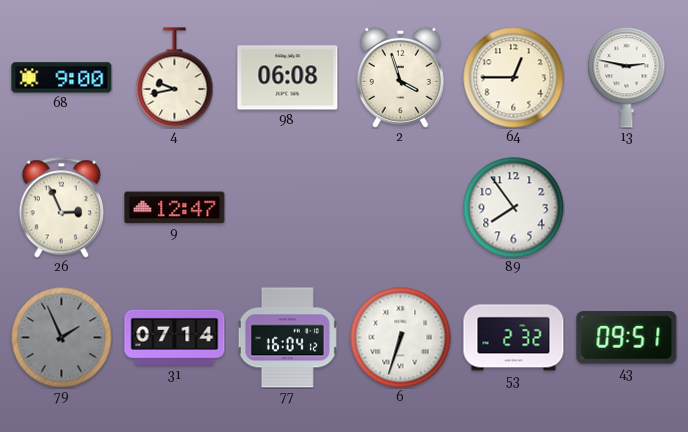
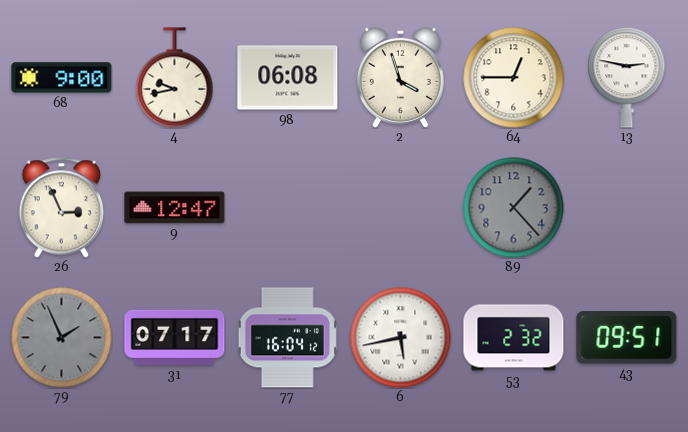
89: 7:54 -> 1:23
89 dial: white -> grey
31: 07:14 -> 07:17
6: 6:33 -> 5:43
